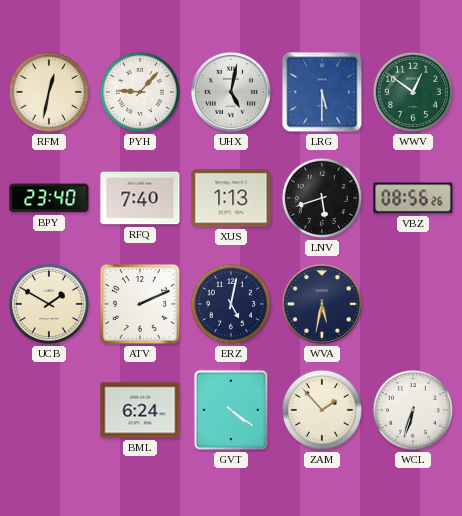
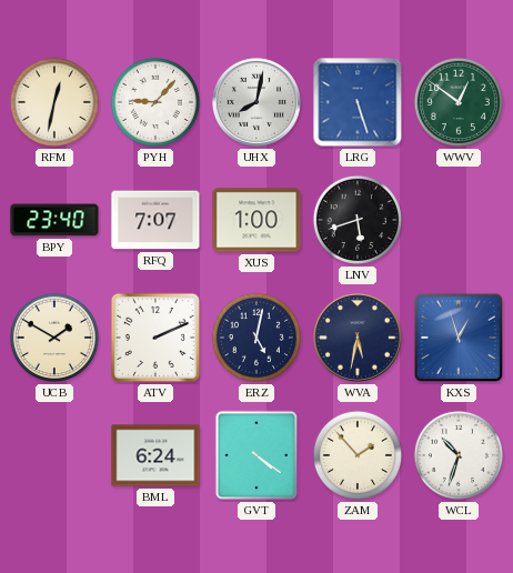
UHX: 5:02 -> 8:02
LRG: 5:30 -> 5:27
RFQ: 7:40 -> 7:07
XUS: 1:13 -> 1:00
VBZ: 08:56 -> none
KXS: none -> 12:57
WCL: 6:33 -> 10:33
